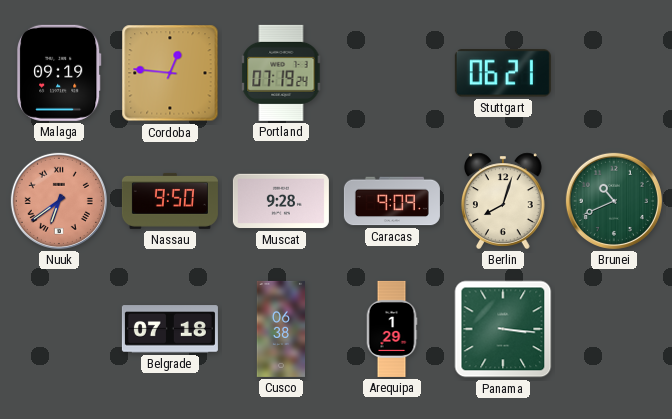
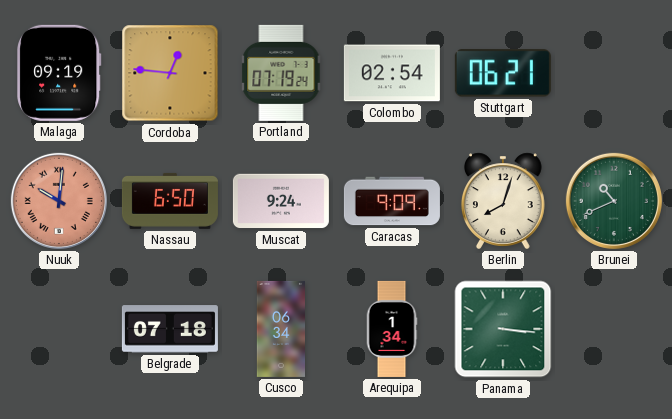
Colombo: none -> 02:54
Nuuk: 6:39 -> 10:01
Nassau: 9:50 -> 6:50
Muscat: 9:28 -> 9:24
Cusco: 06:38 -> 06:34
Arequipa: 1:29 -> 1:34
